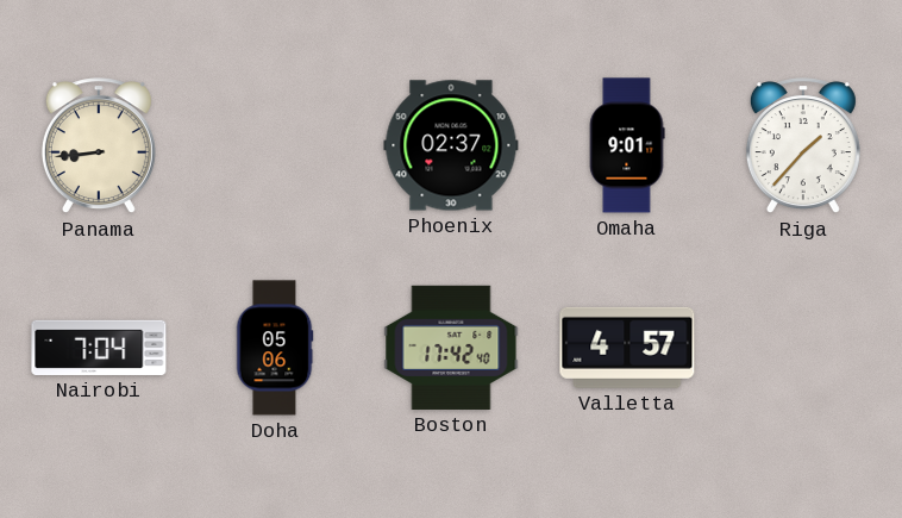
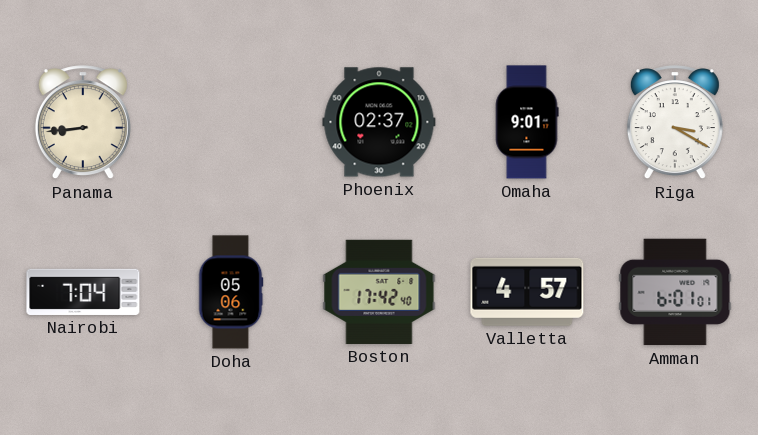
Riga: 1:37 -> 3:20
Amman: none -> 6:01
